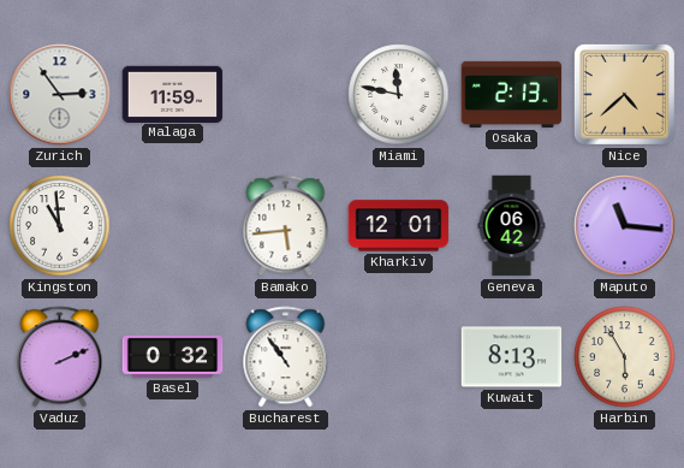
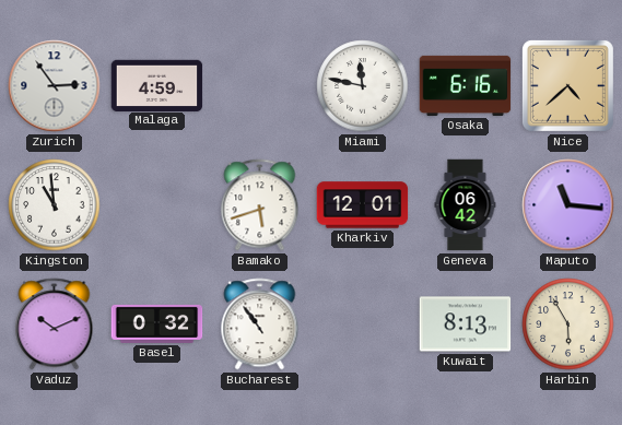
Malaga: 11:59 -> 4:59
Osaka: 2:13 -> 6:16
Bamako: 5:44 -> 5:42
Vaduz: 2:11 -> 10:11
